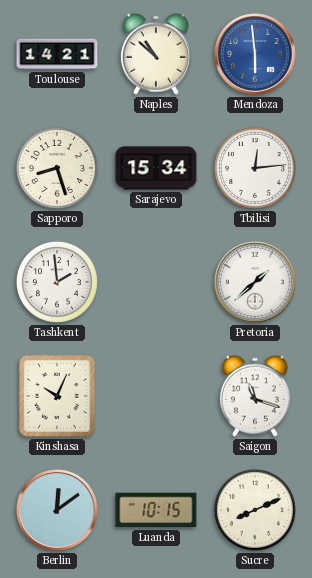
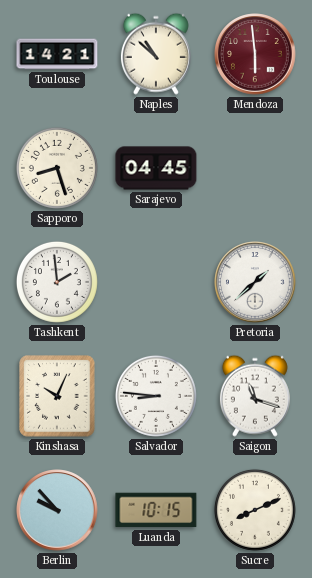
Mendoza dial: blue -> burgundy
Sarajevo: 15:34 -> 04:45
Tbilisi: 12:14 -> none
Salvador: none -> 8:46
Berlin: 12:09 -> 9:53
